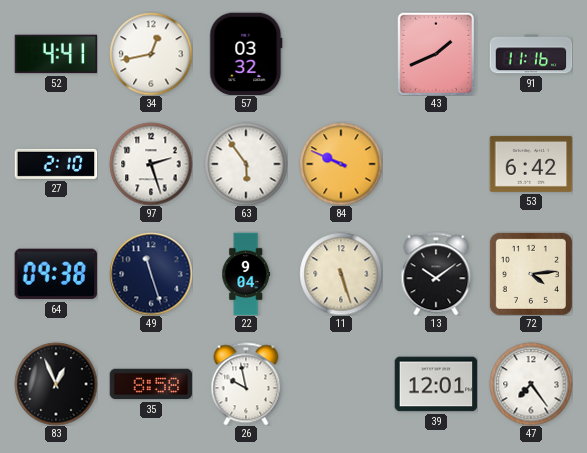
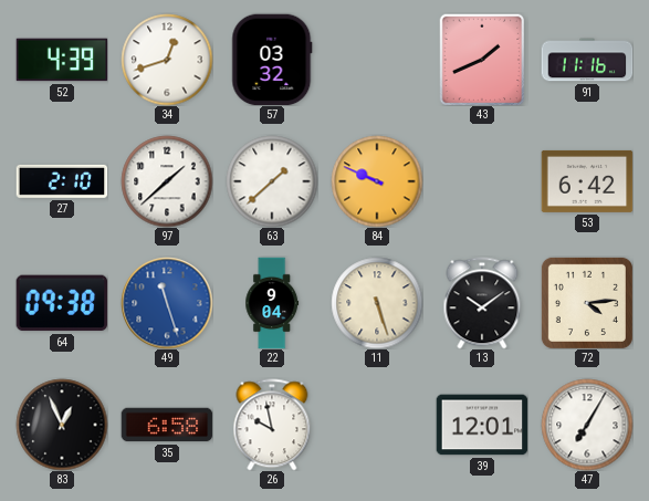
52: 4:41 -> 4:39
34: 12:43 -> 12:42
97: 2:27 -> 1:38
63: 5:54 -> 1:38
49 dial: navy -> blue
35: 8:58 -> 6:58
47: 7:24 -> 7:05
